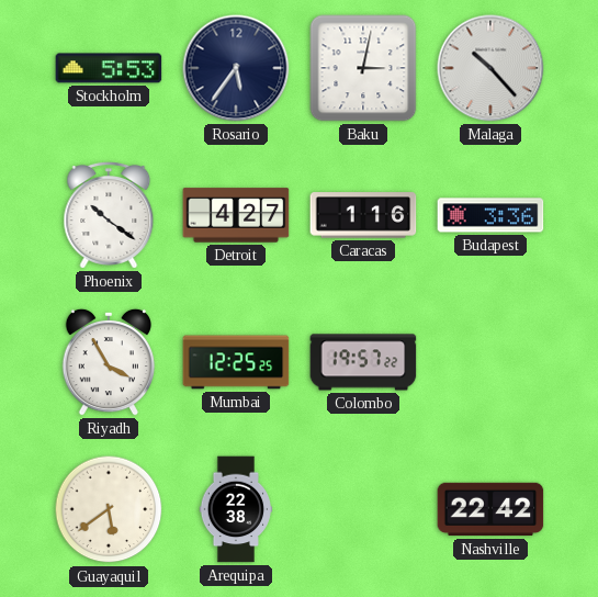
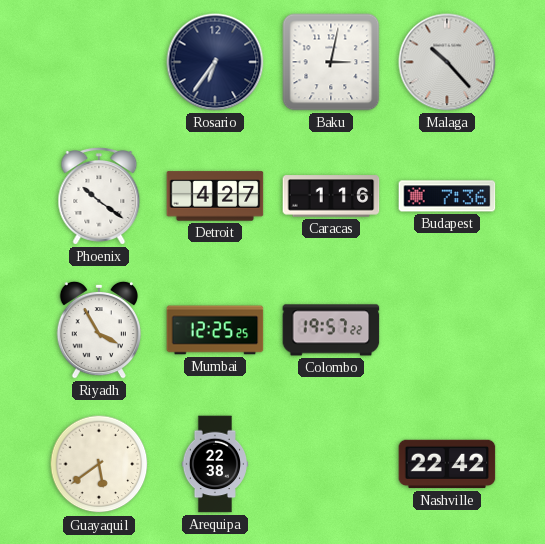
Stockholm: 5:53 -> none
Rosario: 5:36 -> 6:36
Budapest: 3:36 -> 7:36
